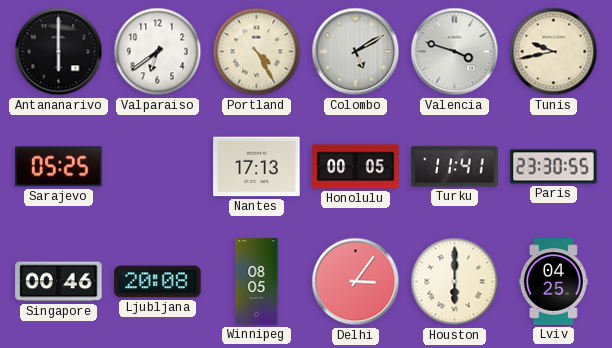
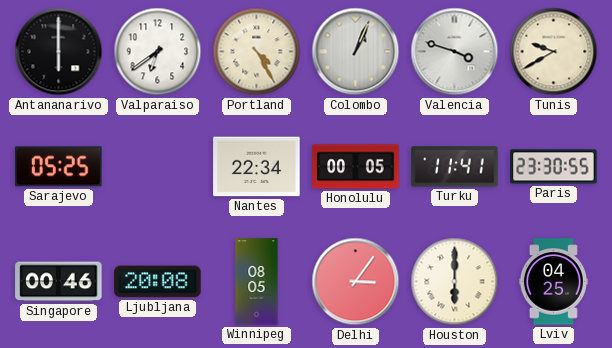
Colombo: 5:10 -> 1:04
Tunis: 9:43 -> 9:40
Nantes: 17:13 -> 22:34
